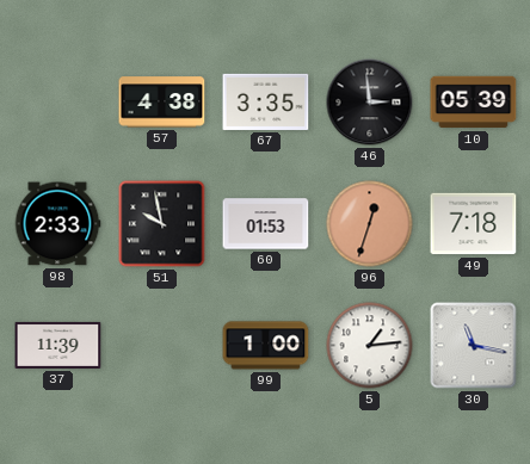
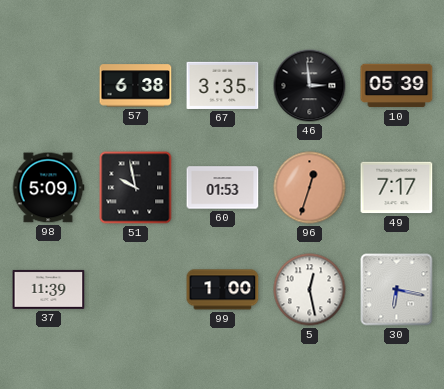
57: 4:38 -> 6:38
98: 2:33 -> 5:09
49: 7:18 -> 7:17
5: 1:14 -> 12:28
30: 11:17 -> 6:17
